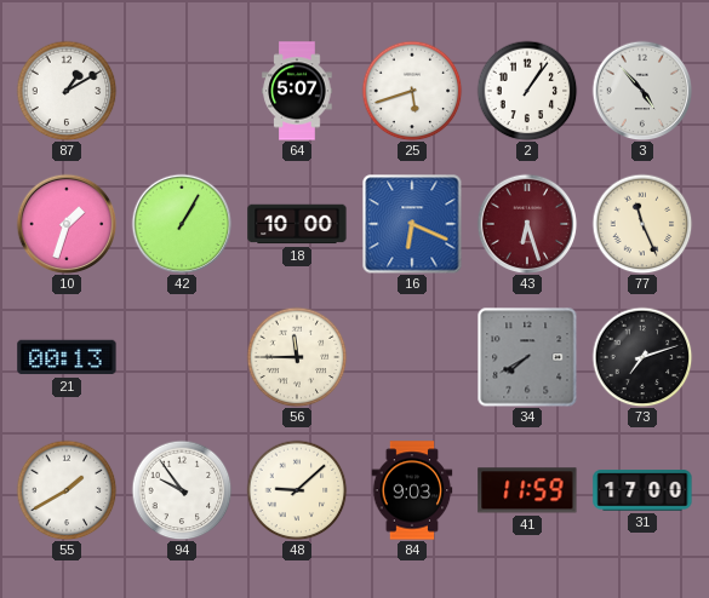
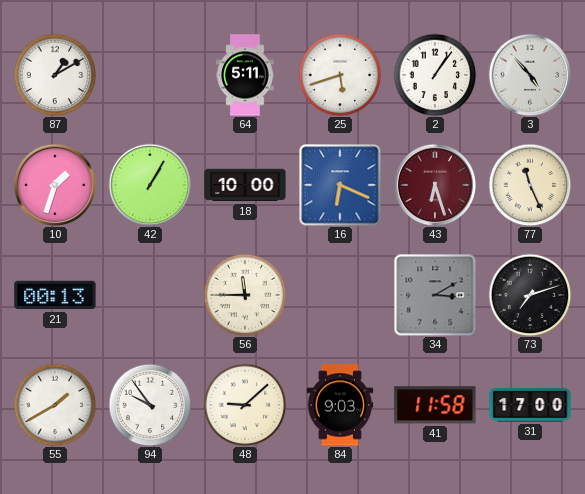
64: 5:07 -> 5:11
34: 7:40 -> 3:10
41: 11:59 -> 11:58
